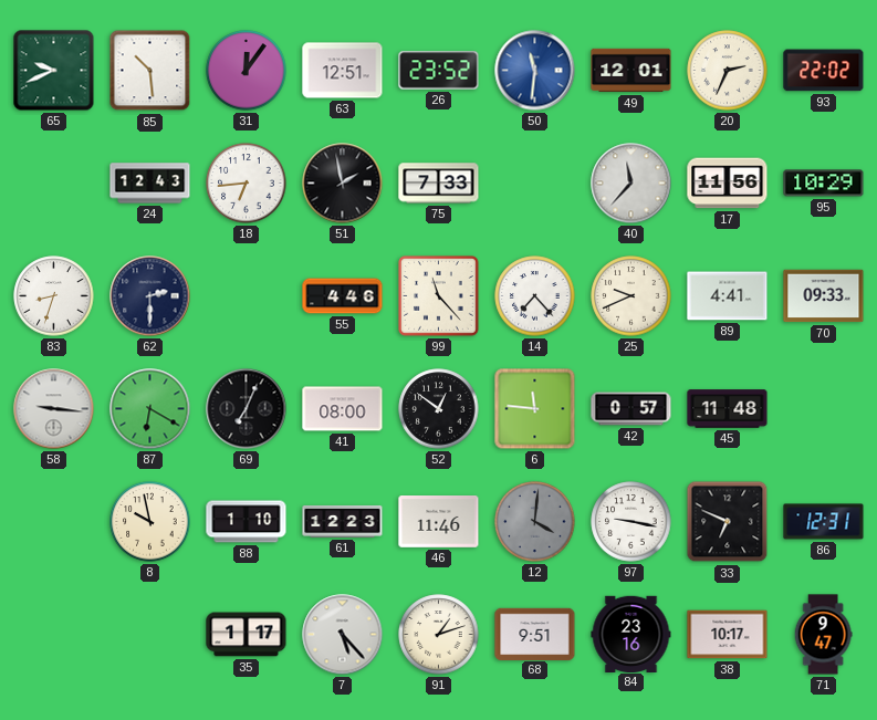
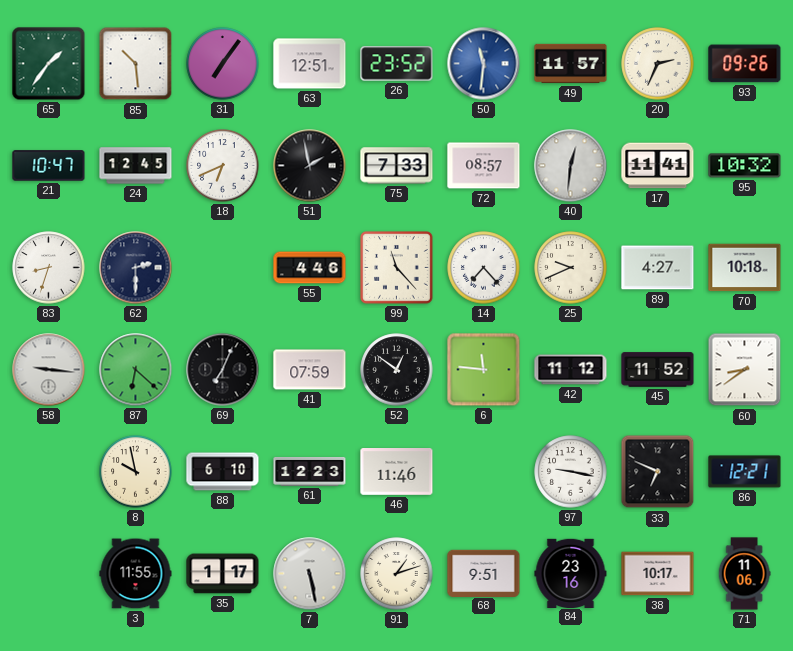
65: 9:41 -> 1:36
31: 12:06 -> 7:06
49: 12:01 -> 11:57
93: 22:02 -> 09:26
21: none -> 10:47
24: 12:43 -> 12:45
18: 6:44 -> 6:41
72: none -> 08:57
40: 11:37 -> 12:31
17: 11:56 -> 11:41
95: 10:29 -> 10:32
89: 4:41 -> 4:27
70: 09:33 -> 10:18
87: 6:20 -> 6:22
41: 08:00 -> 07:59
42: 0:57 -> 11:12
45: 11:48 -> 11:52
60: none -> 8:39
88: 1:10 -> 6:10
12: 4:01 -> none
86: 12:31 -> 12:21
3: none -> 11:55
7: 5:23 -> 5:28
71: 9:47 -> 11:06
